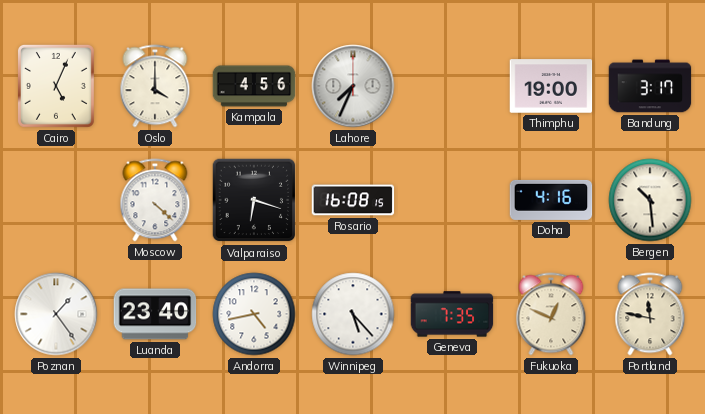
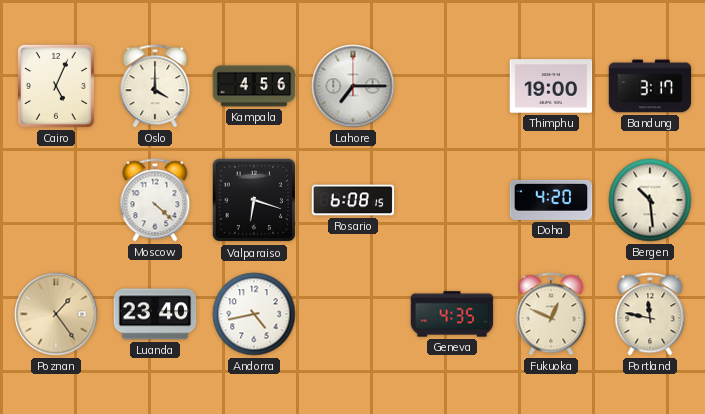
Lahore: 7:34 -> 7:15
Rosario: 16:08 -> 6:08
Doha: 4:16 -> 4:20
Poznan dial: white -> champagne
Winnipeg: 5:23 -> none
Geneva: 7:35 -> 4:35
